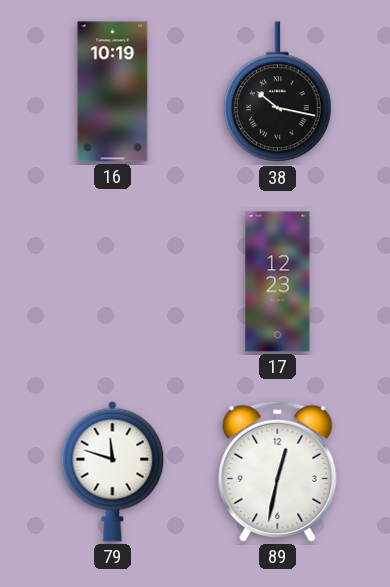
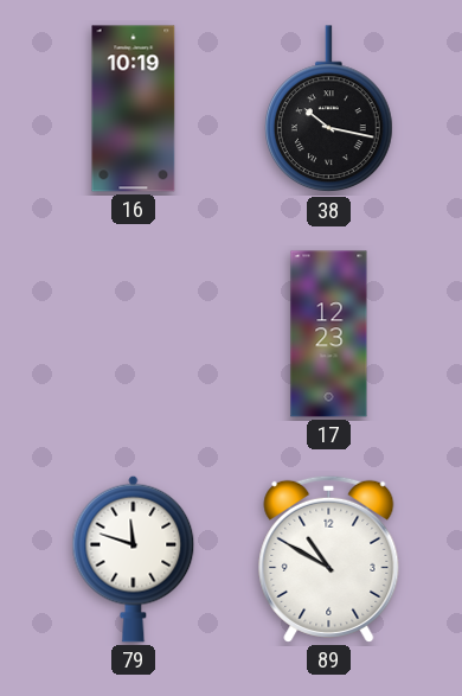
89: 12:32 -> 10:50
